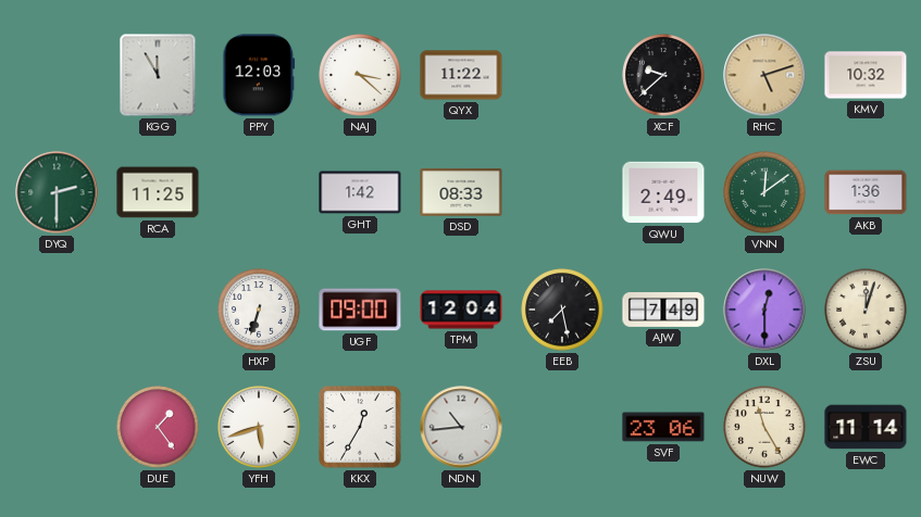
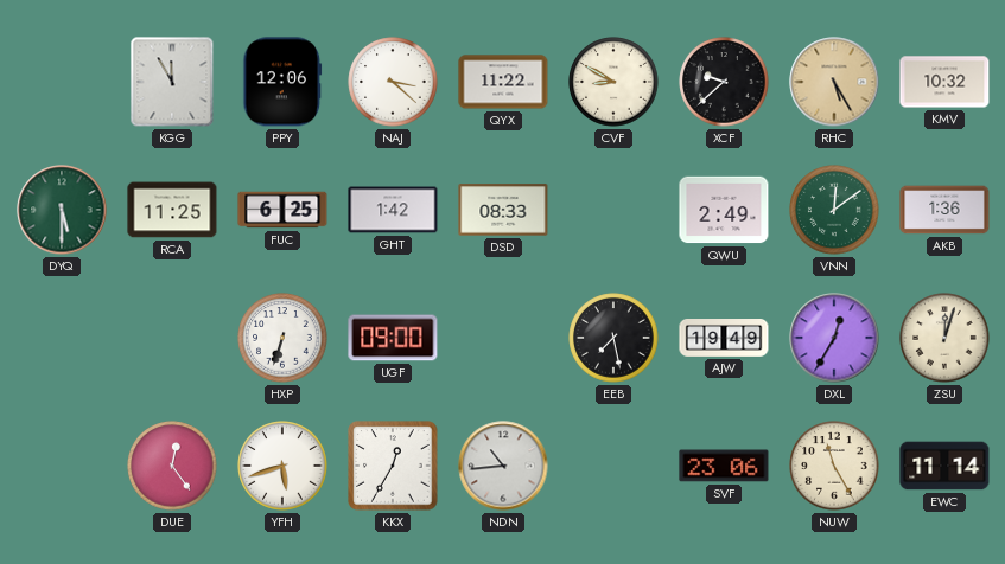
PPY: 12:03 -> 12:06
CVF: none -> 8:50
RHC: 5:12 -> 5:25
DYQ: 2:30 -> 5:30
FUC: none -> 6:25
TPM: 12:04 -> none
AJW: 7:49 -> 19:49
DXL: 12:30 -> 12:35
DUE: 1:24 -> 12:24
